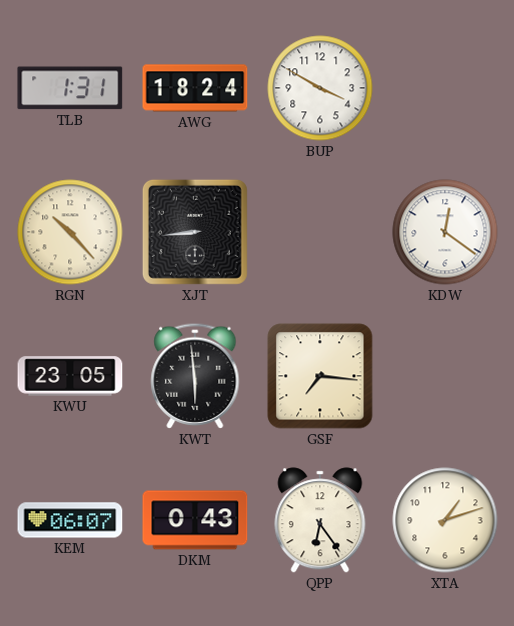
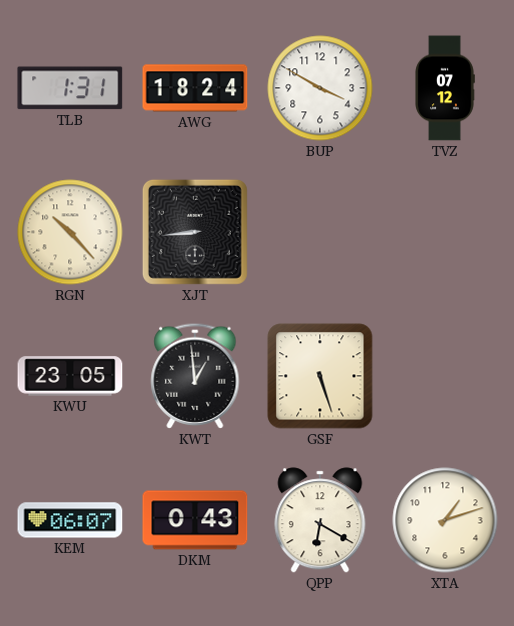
TVZ: none -> 07:12
KDW: 12:21 -> none
KWT: 5:59 -> 12:59
GSF: 7:16 -> 5:27
QPP: 6:24 -> 6:20
